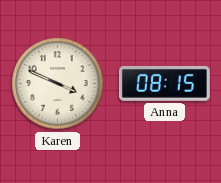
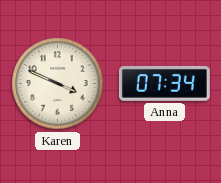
Anna: 08:15 -> 07:34
